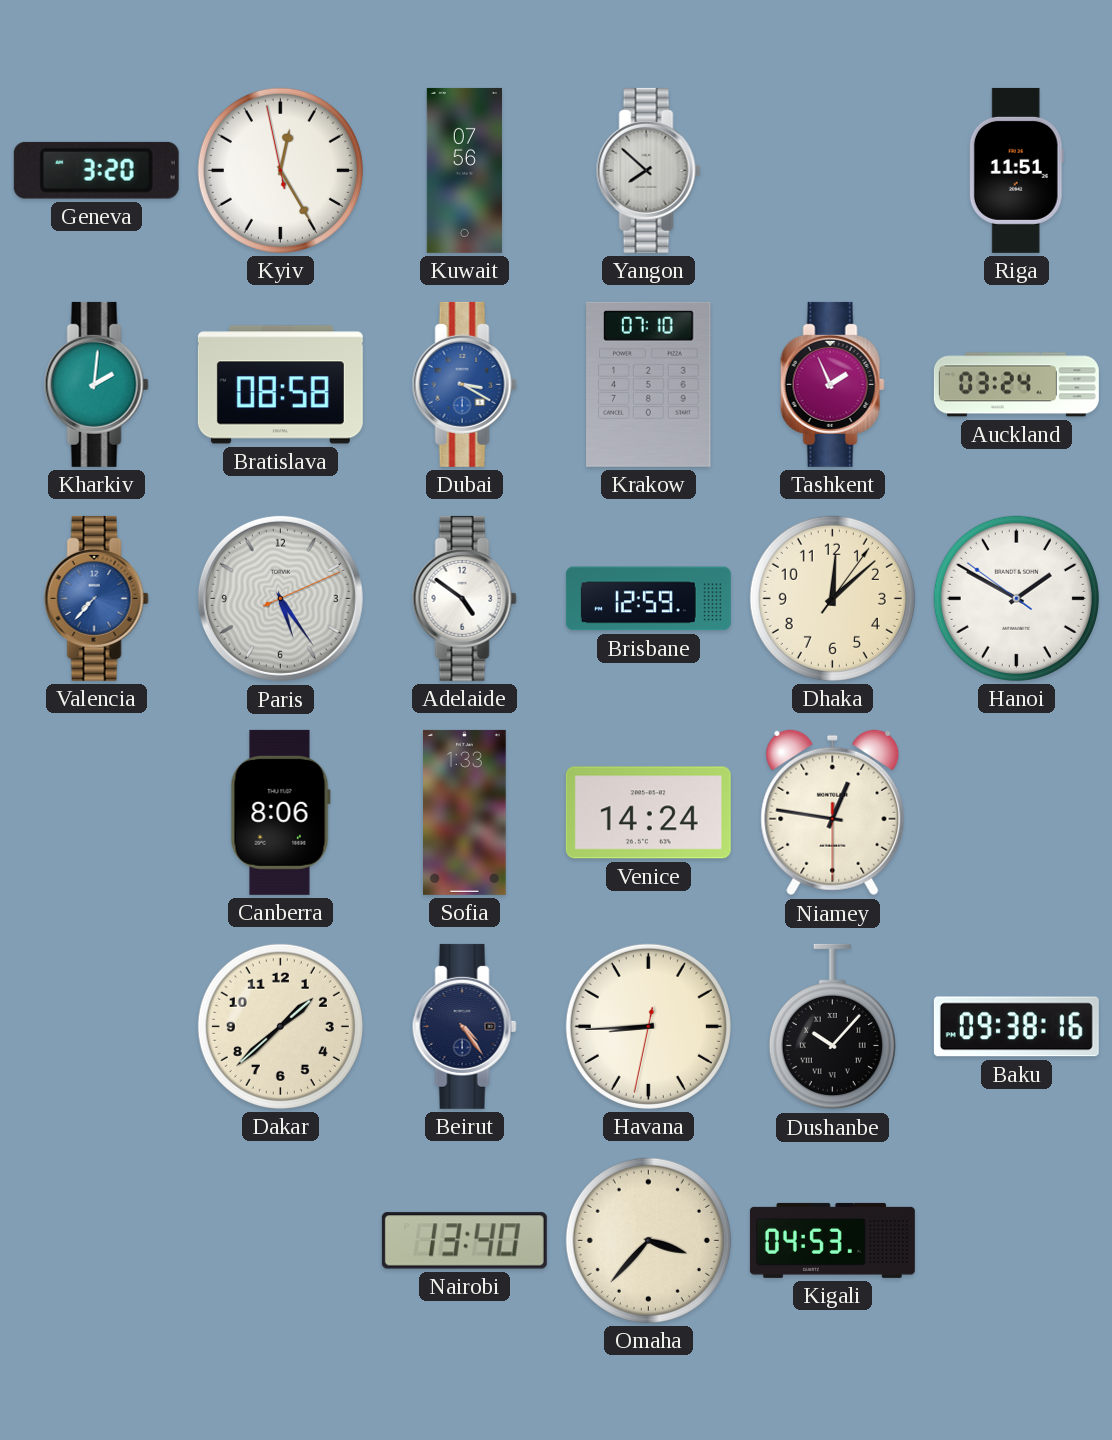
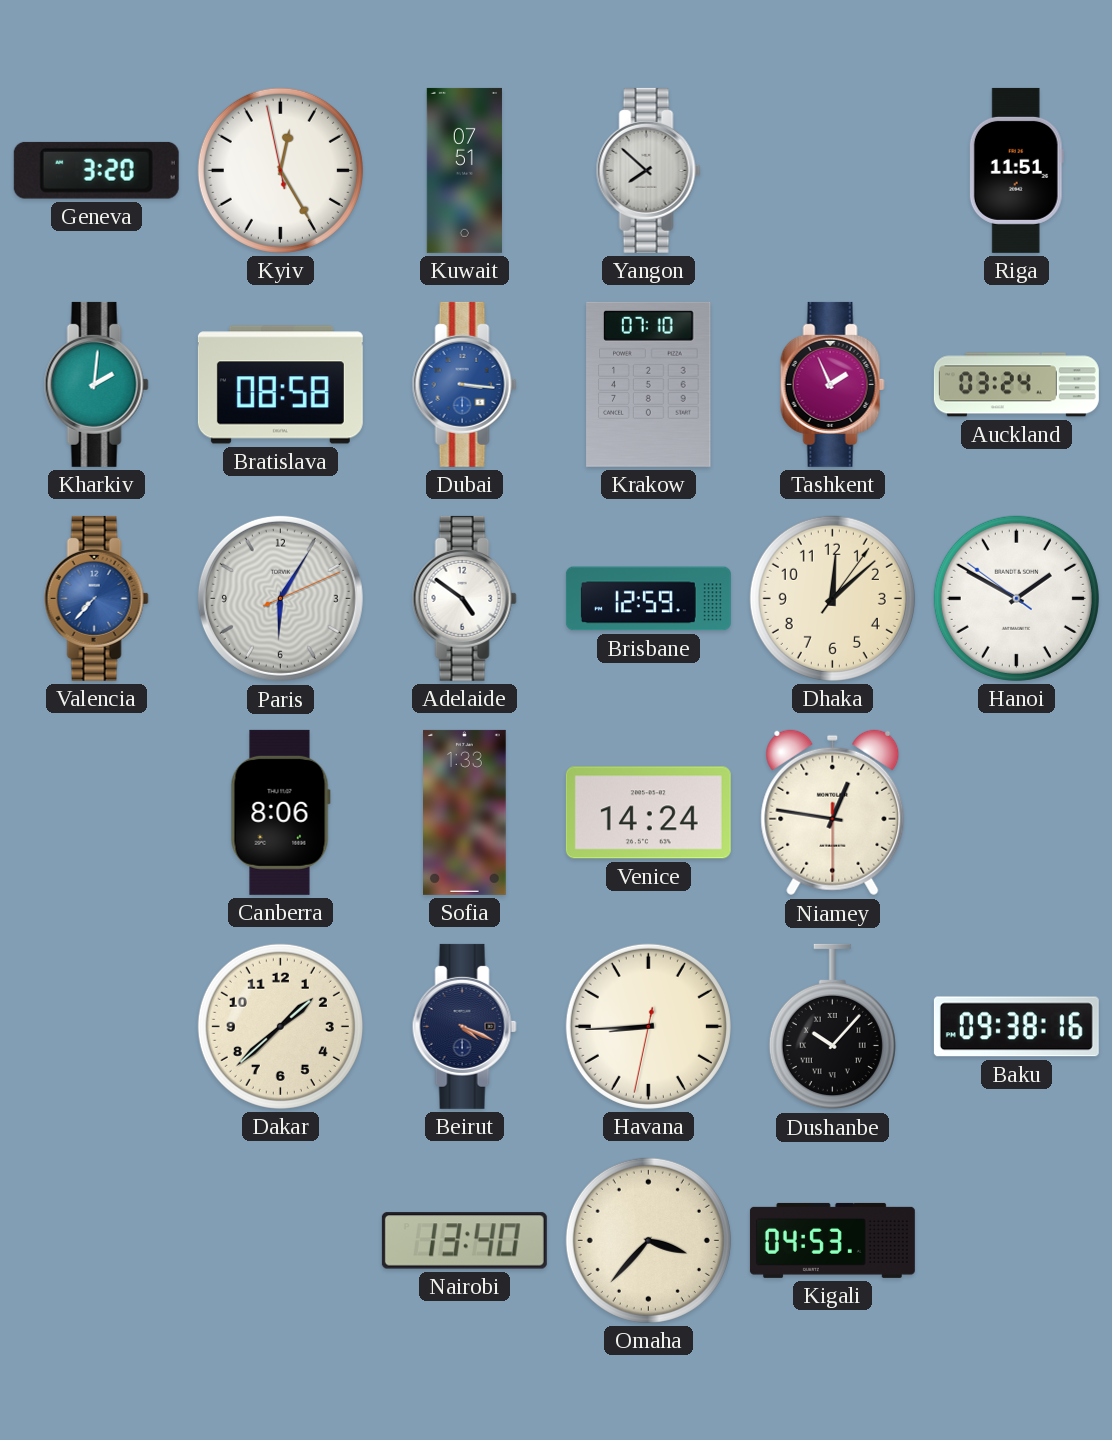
Kuwait: 07:56 -> 07:51
Dubai: 3:20 -> 3:16
Paris: 5:24 -> 6:05
Beirut: 4:24 -> 4:19
